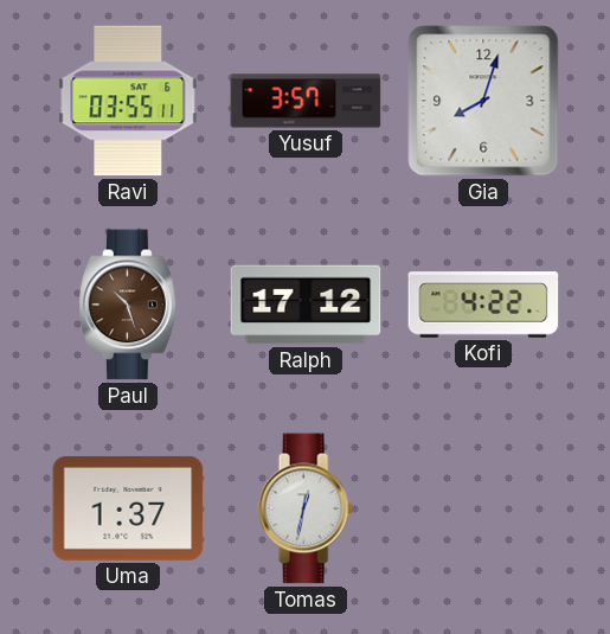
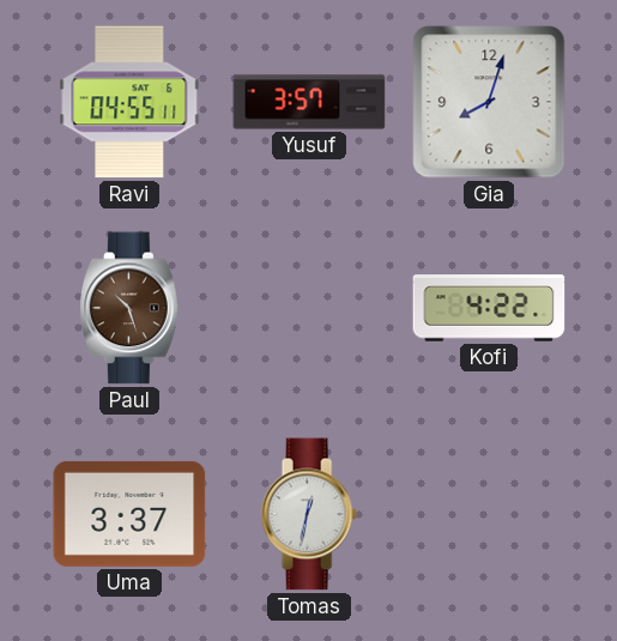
Ravi: 03:55 -> 04:55
Ralph: 17:12 -> none
Uma: 1:37 -> 3:37
